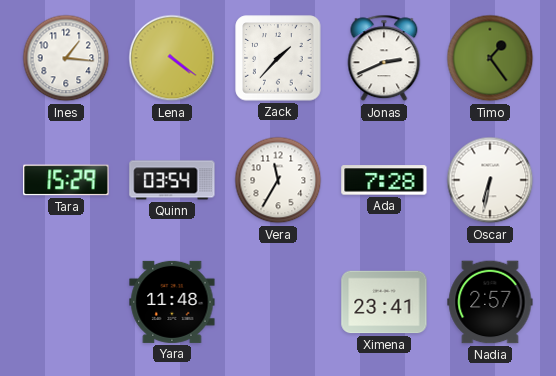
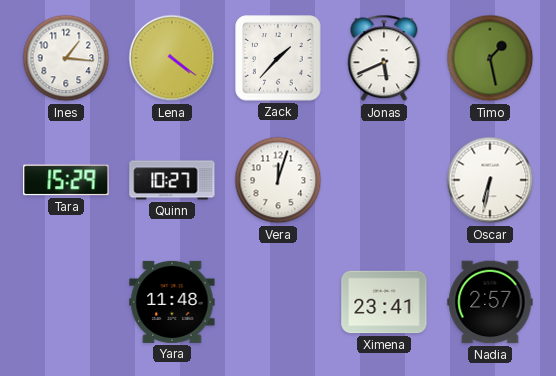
Jonas: 2:41 -> 5:41
Timo: 1:24 -> 1:28
Quinn: 03:54 -> 10:27
Vera: 11:35 -> 12:03
Ada: 7:28 -> none
